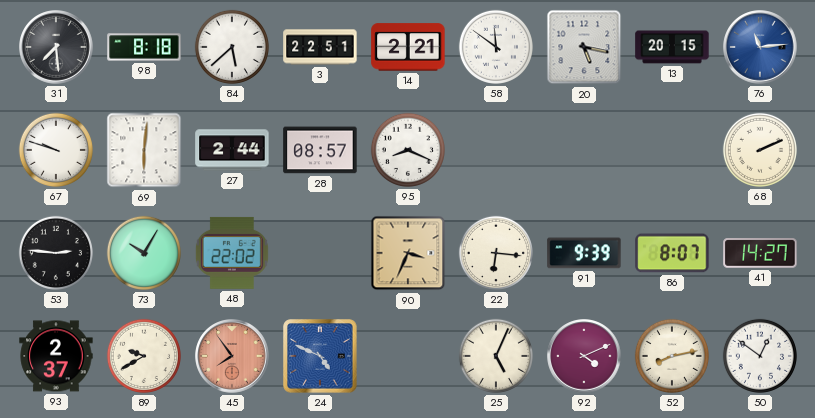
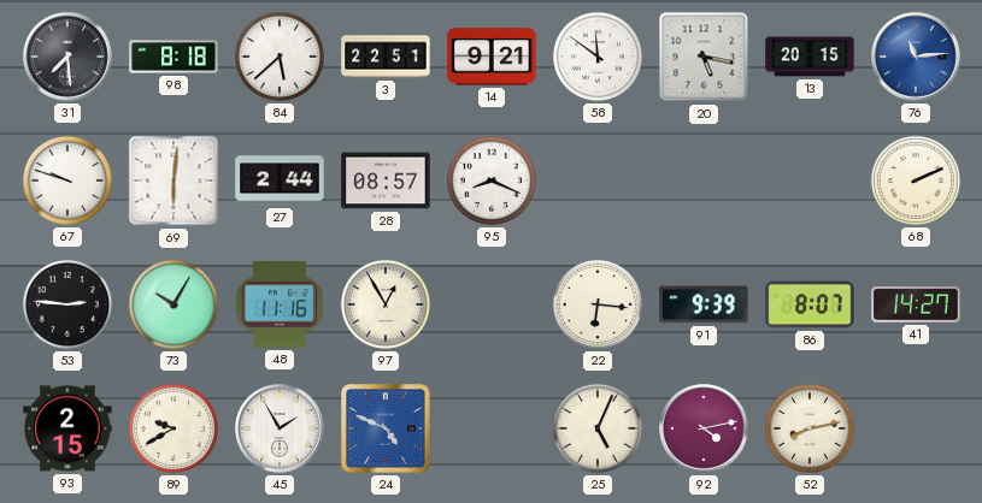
14: 2:21 -> 9:21
48: 22:02 -> 11:16
97: none -> 12:55
90: 3:34 -> none
93: 2:37 -> 2:15
45: 7:54 -> 1:55
45 dial: salmon -> white
92: 4:11 -> 4:13
50: 12:51 -> none
